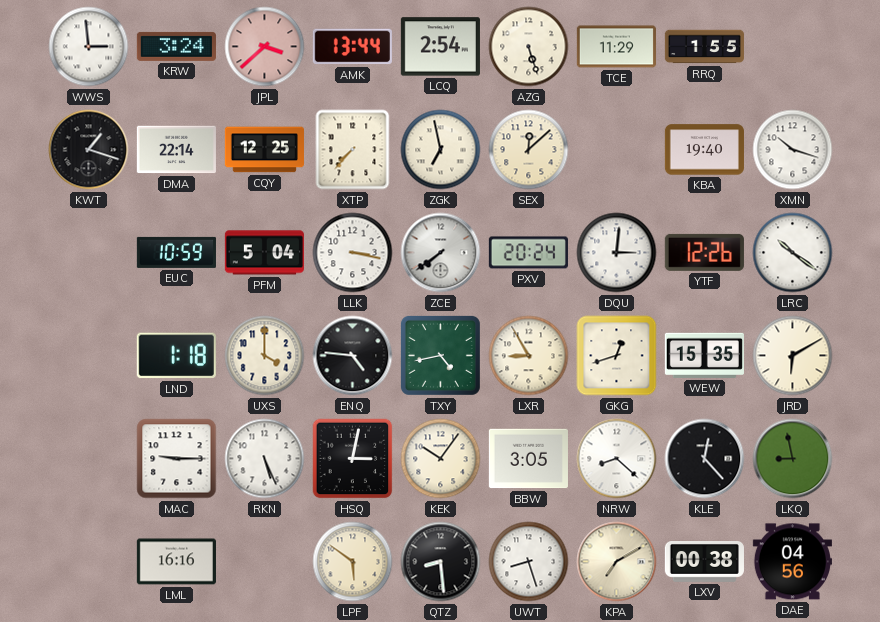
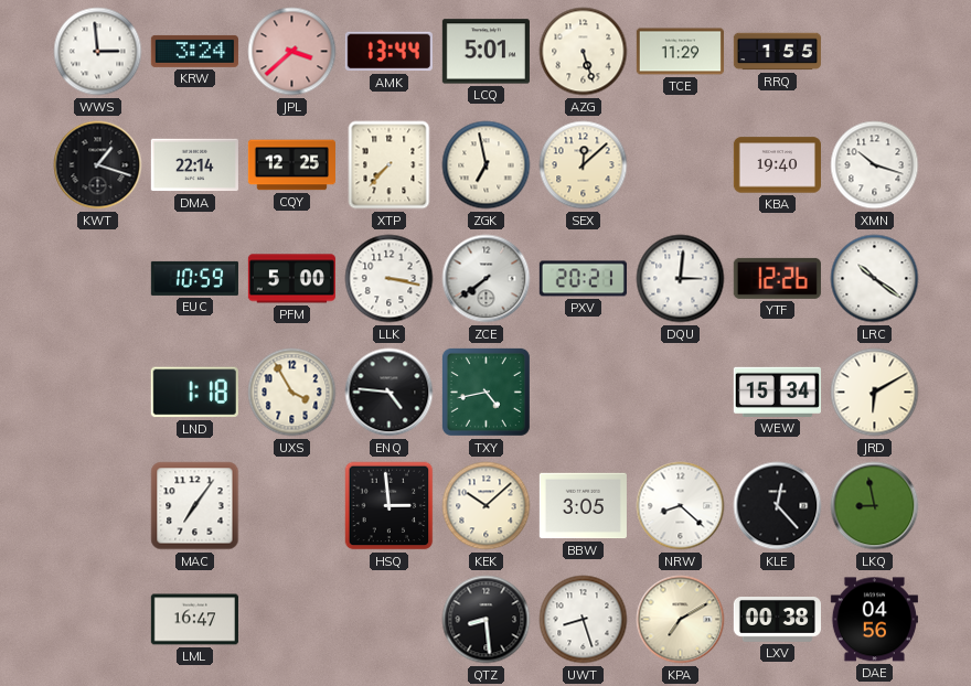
LCQ: 2:54 -> 5:01
PFM: 5:04 -> 5:00
PXV: 20:24 -> 20:21
UXS: 4:00 -> 3:55
LXR: 8:55 -> none
GKG: 12:42 -> none
WEW: 15:35 -> 15:34
MAC: 9:15 -> 7:06
RKN: 5:26 -> none
HSQ: 3:02 -> 2:59
KEK: 10:06 -> 10:08
LML: 16:16 -> 16:47
LPF: 5:51 -> none
